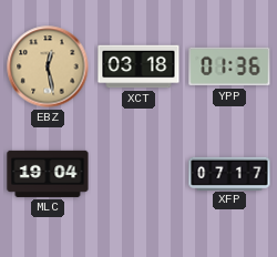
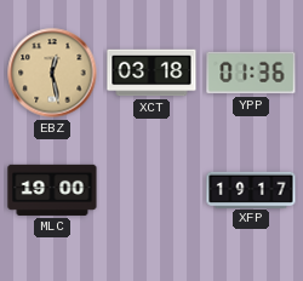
MLC: 19:04 -> 19:00
XFP: 07:17 -> 19:17
